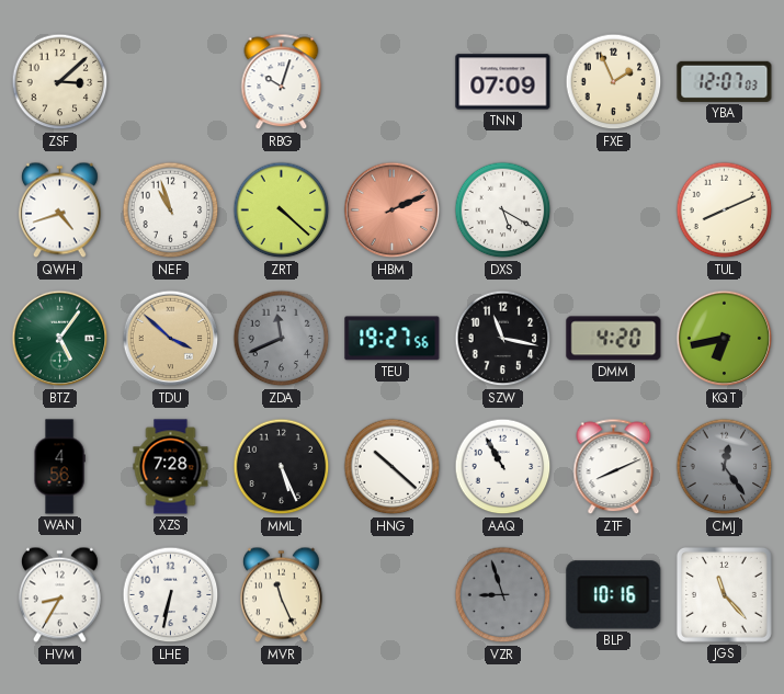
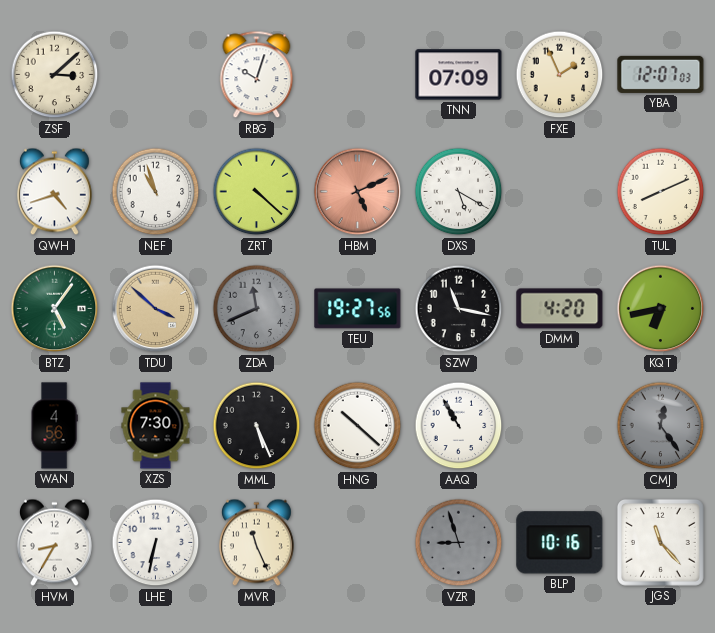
HBM: 2:11 -> 5:11
XZS: 7:28 -> 7:30
ZTF: 8:11 -> none
